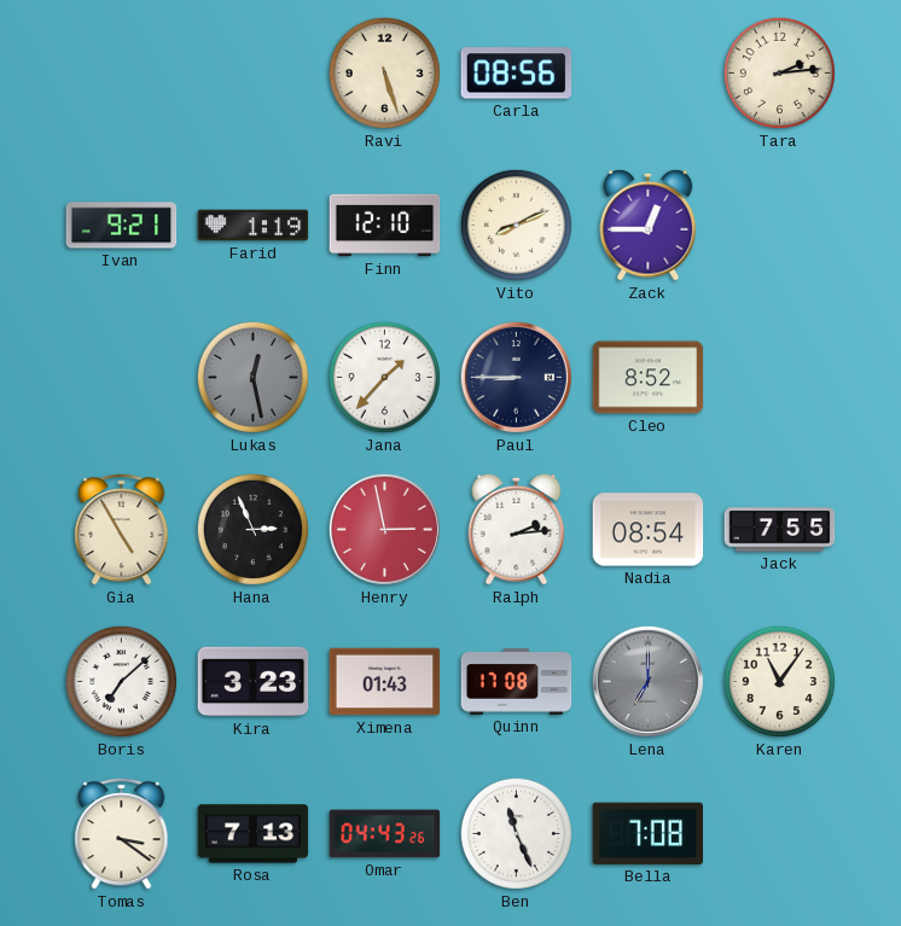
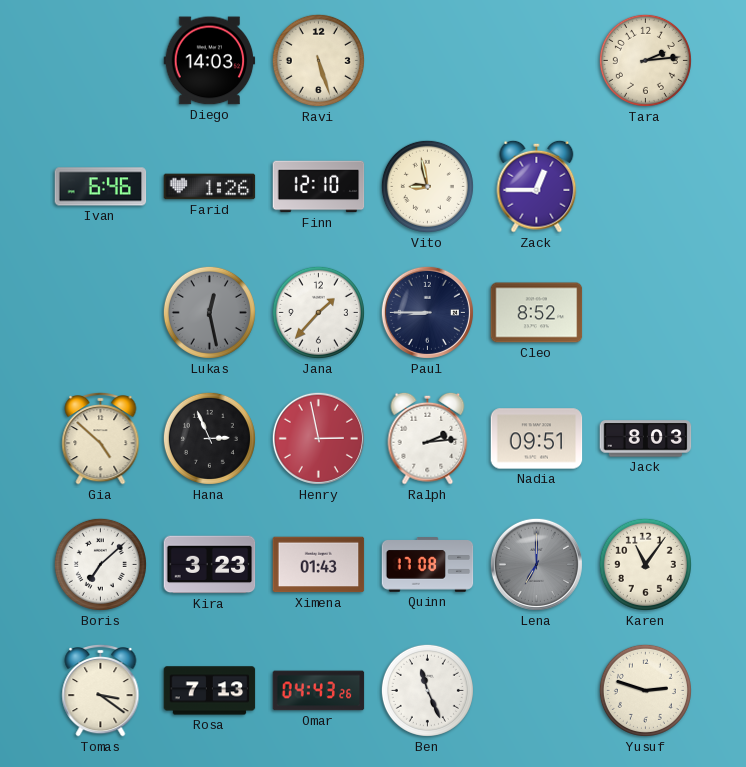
Diego: none -> 14:03
Carla: 08:56 -> none
Ivan: 9:21 -> 6:46
Farid: 1:19 -> 1:26
Vito: 8:11 -> 8:58
Gia: 4:55 -> 4:52
Nadia: 08:54 -> 09:51
Jack: 7:55 -> 8:03
Bella: 7:08 -> none
Yusuf: none -> 2:48
